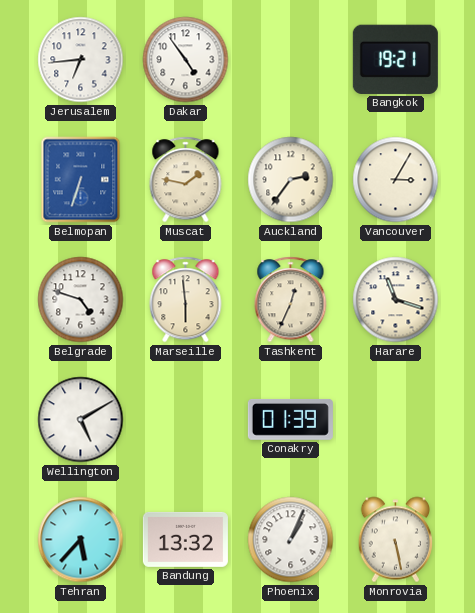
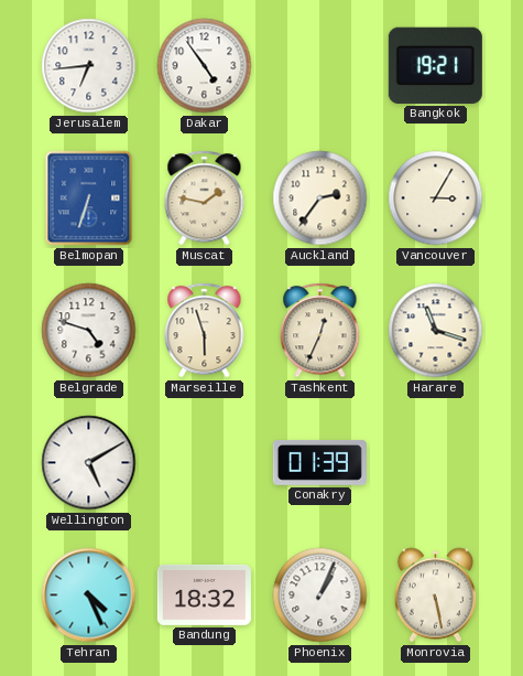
Marseille: 5:59 -> 5:57
Tehran: 5:37 -> 4:26
Bandung: 13:32 -> 18:32
